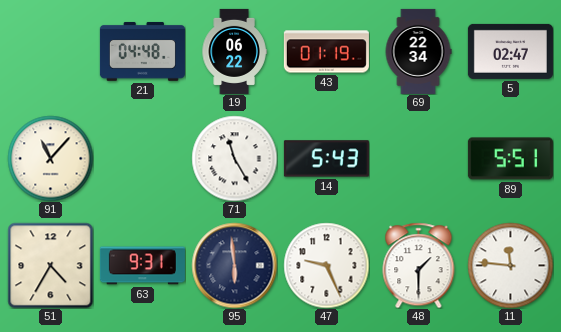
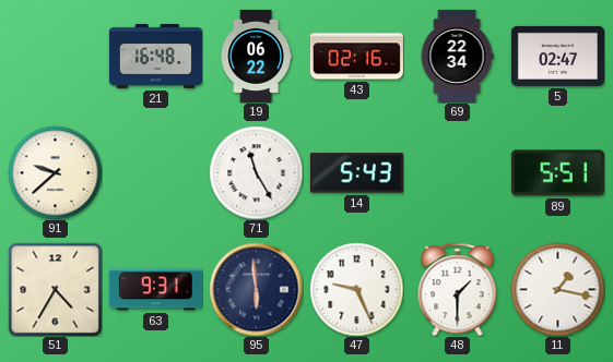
21: 04:48 -> 16:48
43: 01:19 -> 02:16
91: 11:07 -> 9:38
11: 11:46 -> 1:17
